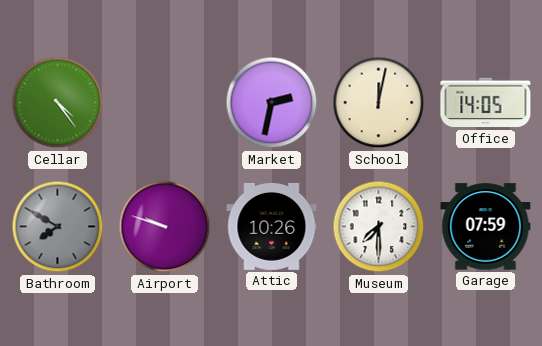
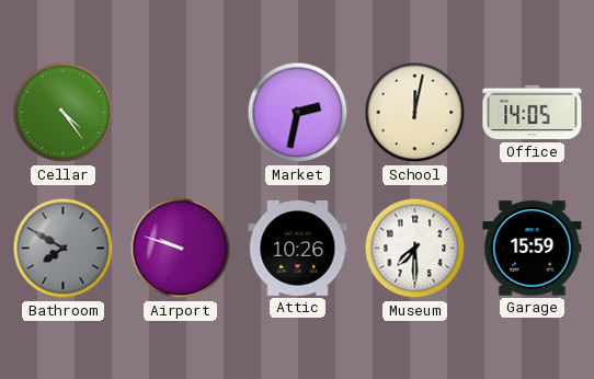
Garage: 07:59 -> 15:59
